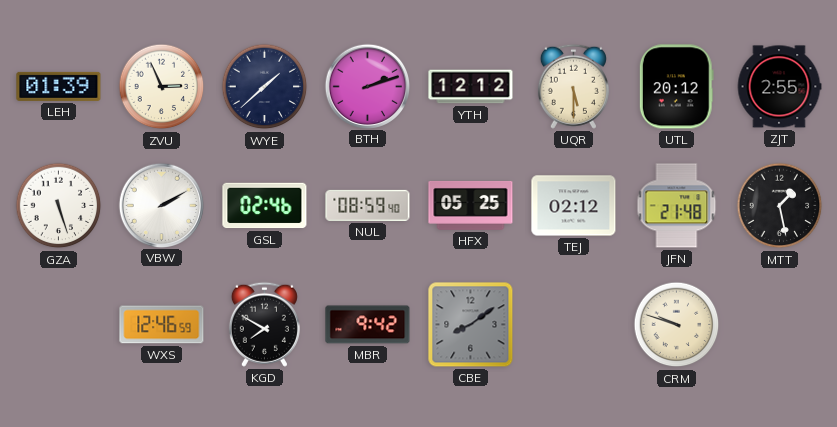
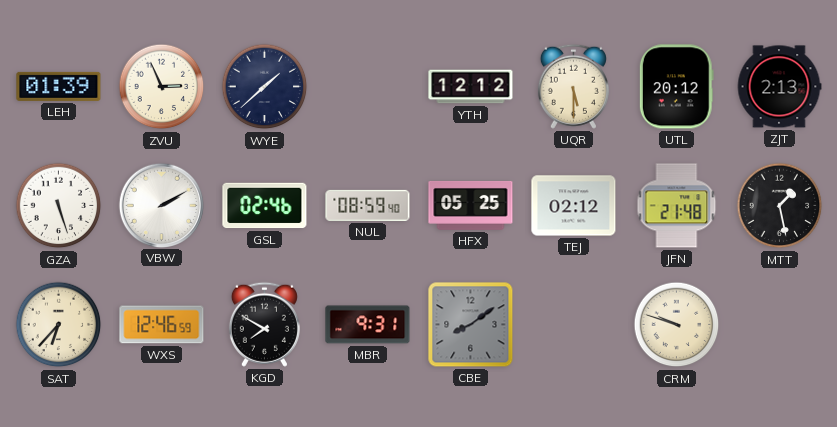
BTH: 2:12 -> none
ZJT: 2:55 -> 2:13
SAT: none -> 6:37
MBR: 9:42 -> 9:31
